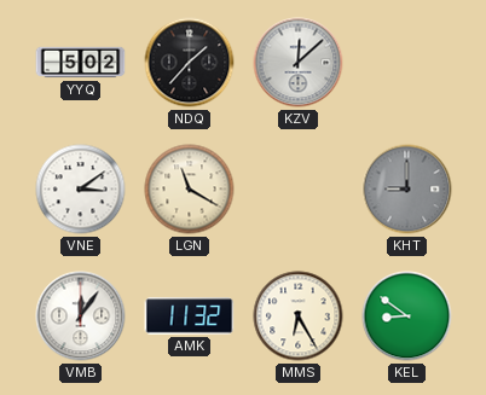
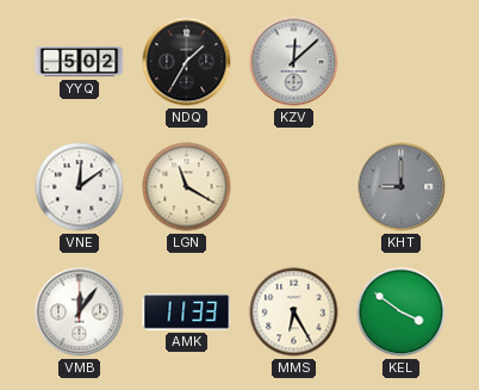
NDQ: 1:37 -> 1:35
VNE: 3:09 -> 12:09
AMK: 11:32 -> 11:33
KEL: 8:51 -> 3:51
